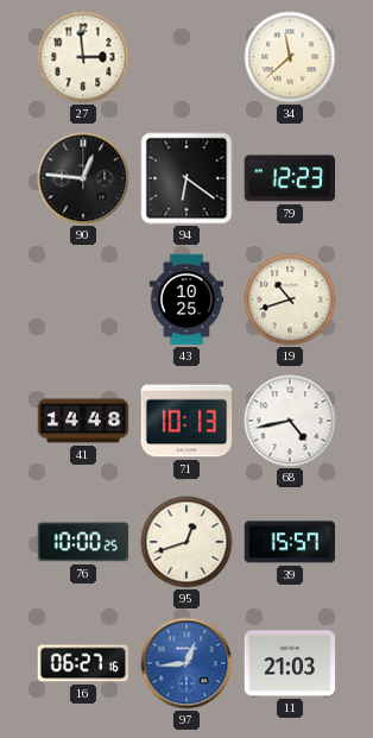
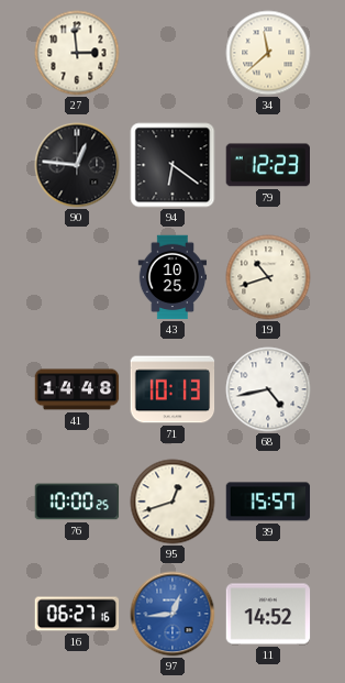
11: 21:03 -> 14:52
